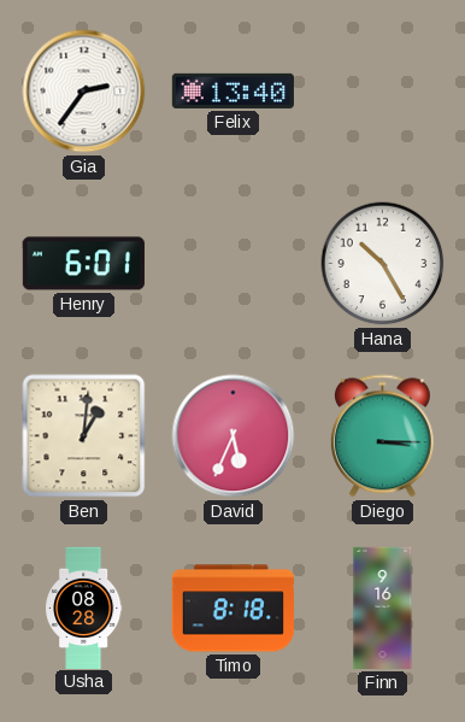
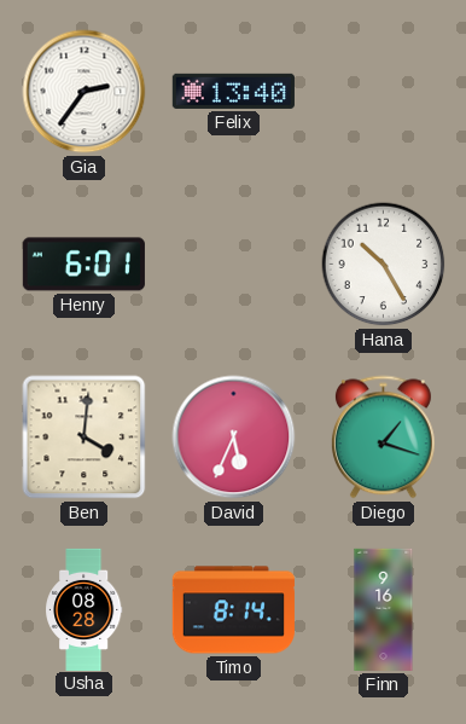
Ben: 1:01 -> 4:01
Diego: 3:15 -> 1:18
Timo: 8:18 -> 8:14
